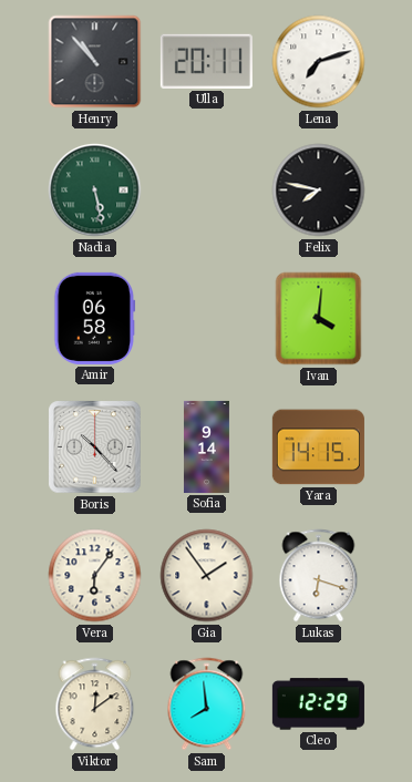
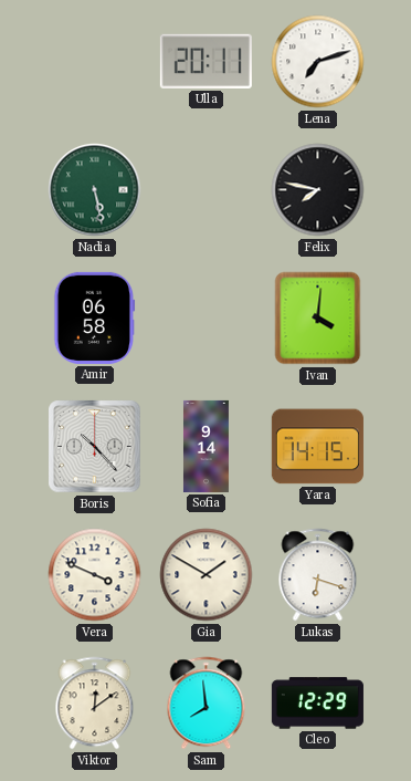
Henry: 10:53 -> none
Vera: 6:06 -> 3:49
Gia: 1:54 -> 1:50
